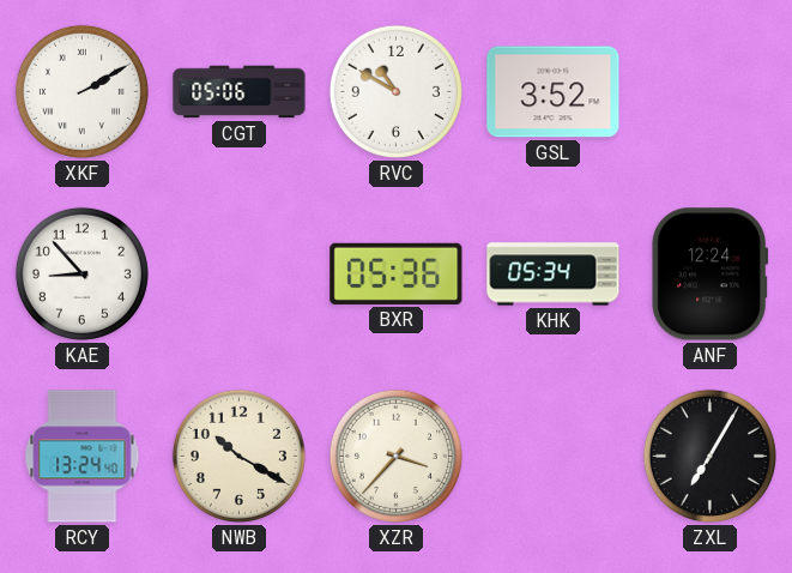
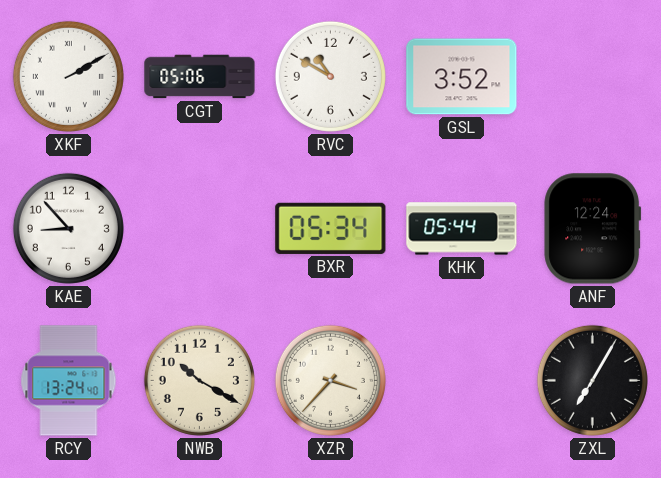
BXR: 05:36 -> 05:34
KHK: 05:34 -> 05:44
